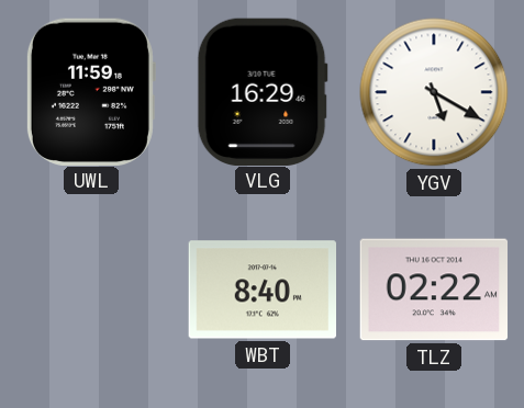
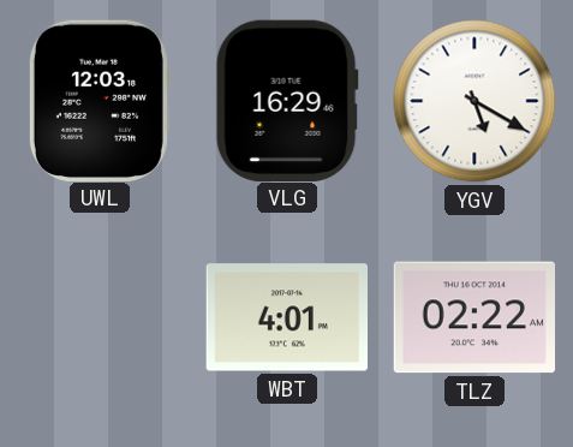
UWL: 11:59 -> 12:03
WBT: 8:40 -> 4:01
